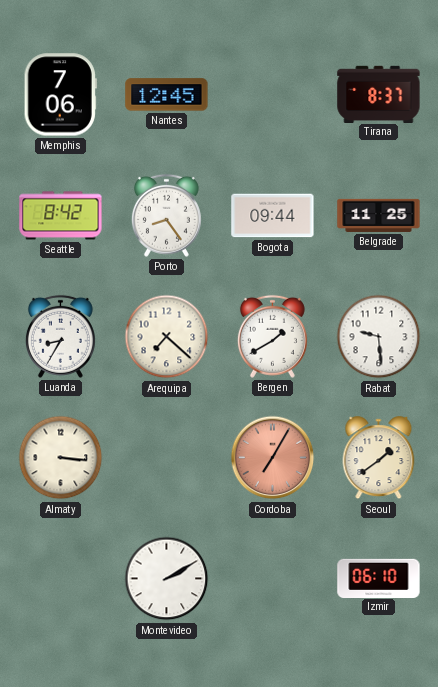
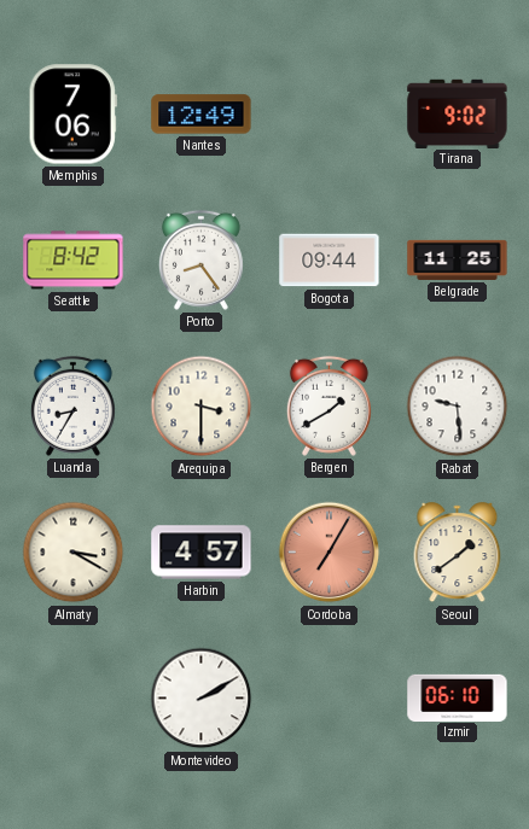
Nantes: 12:45 -> 12:49
Tirana: 8:37 -> 9:02
Arequipa: 7:22 -> 3:30
Almaty: 3:16 -> 3:20
Harbin: none -> 4:57
